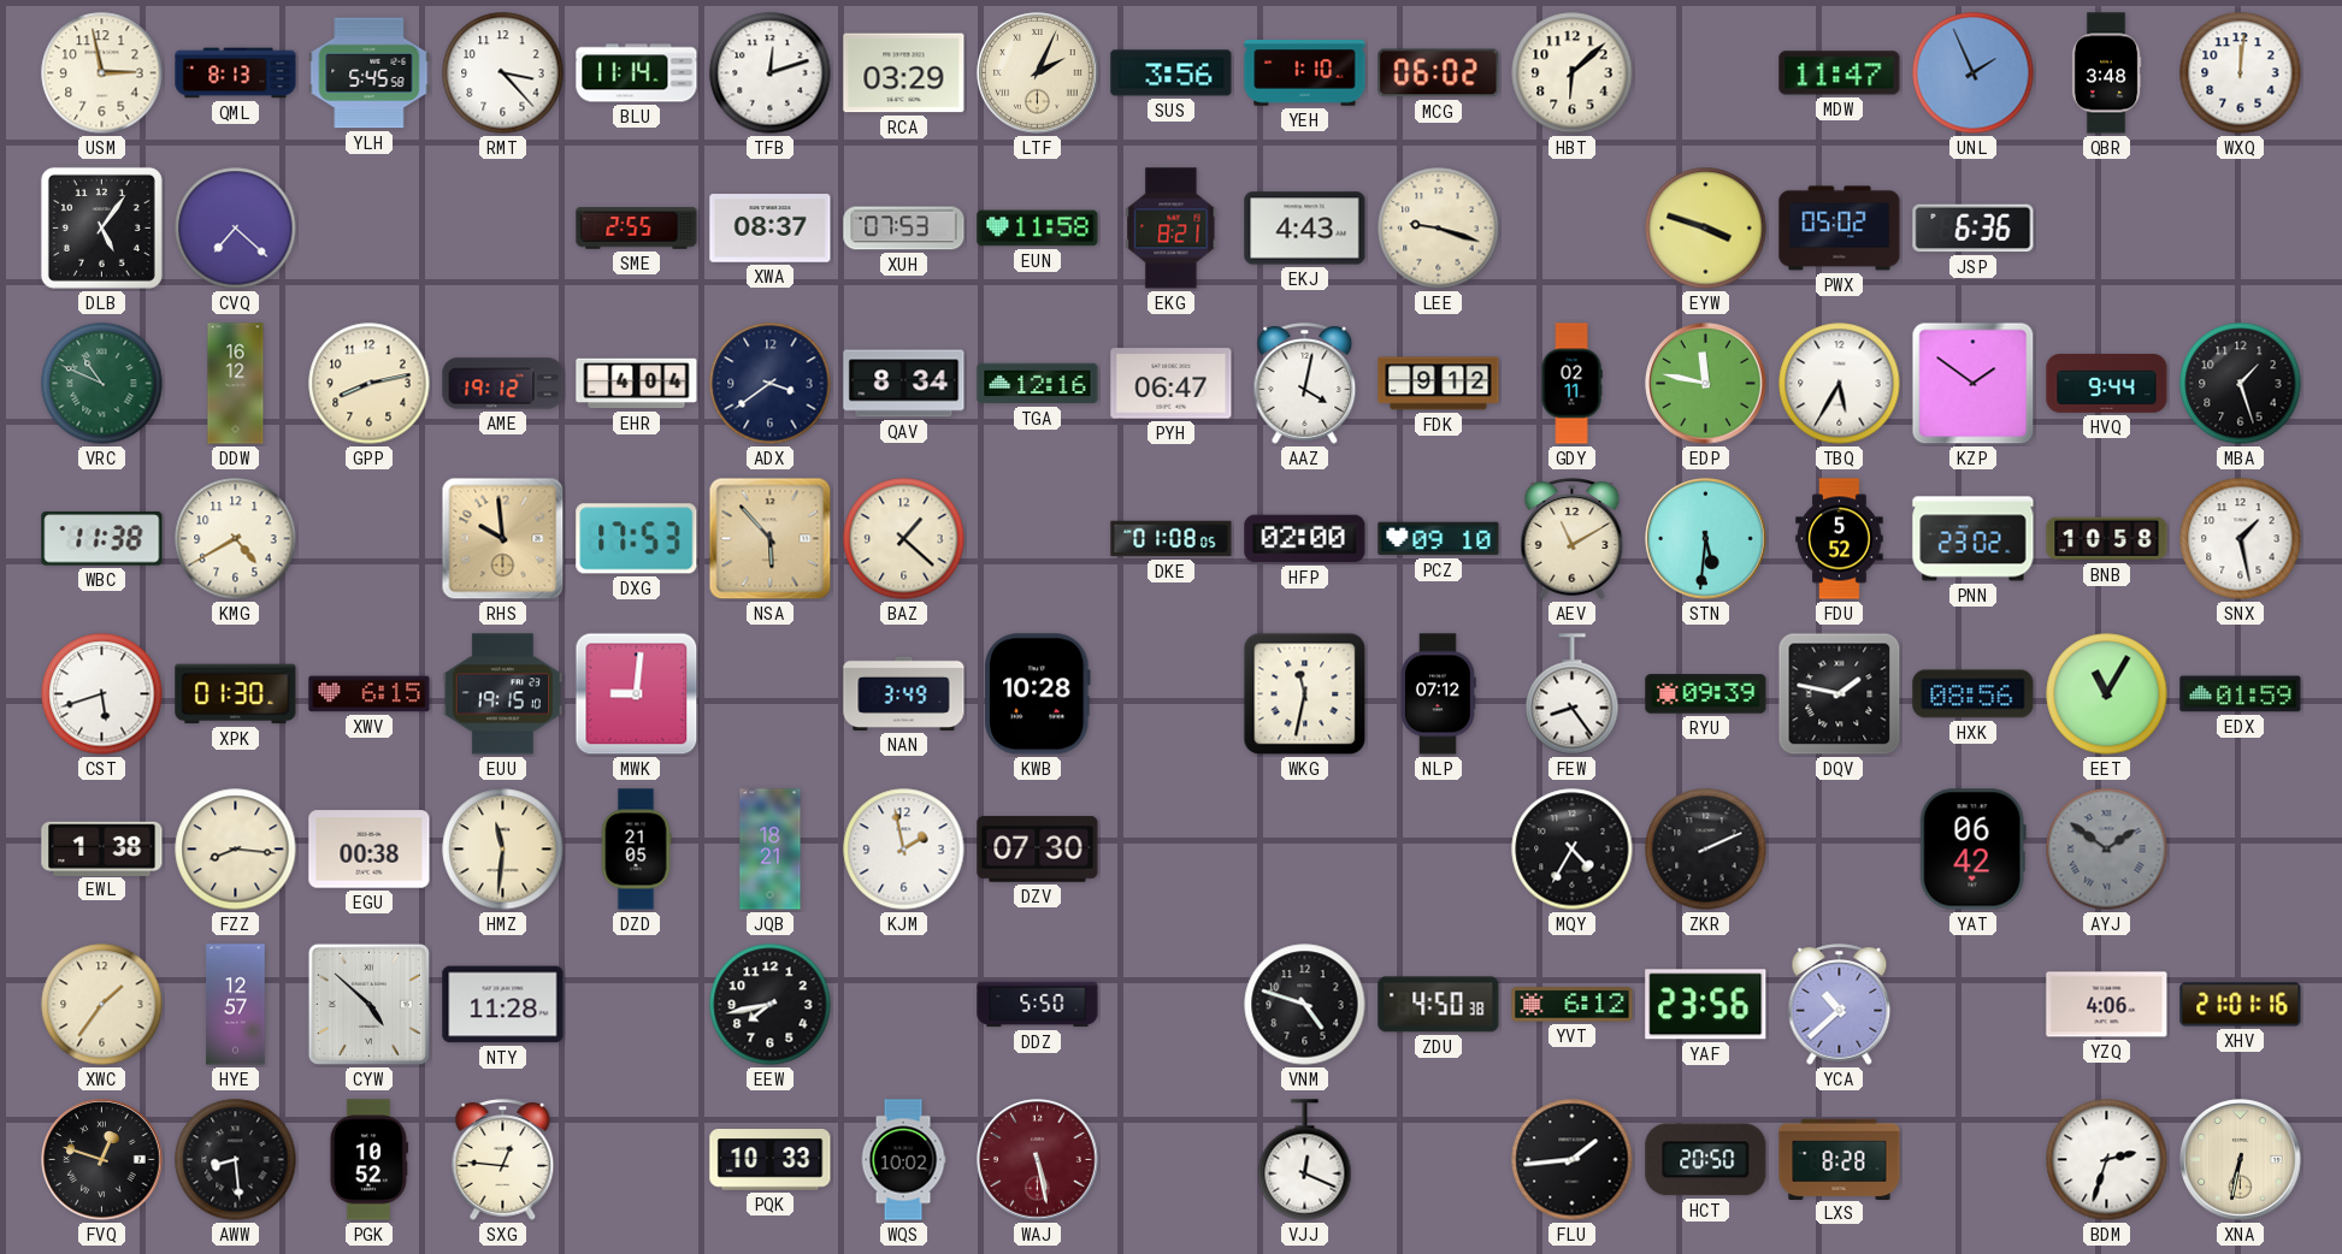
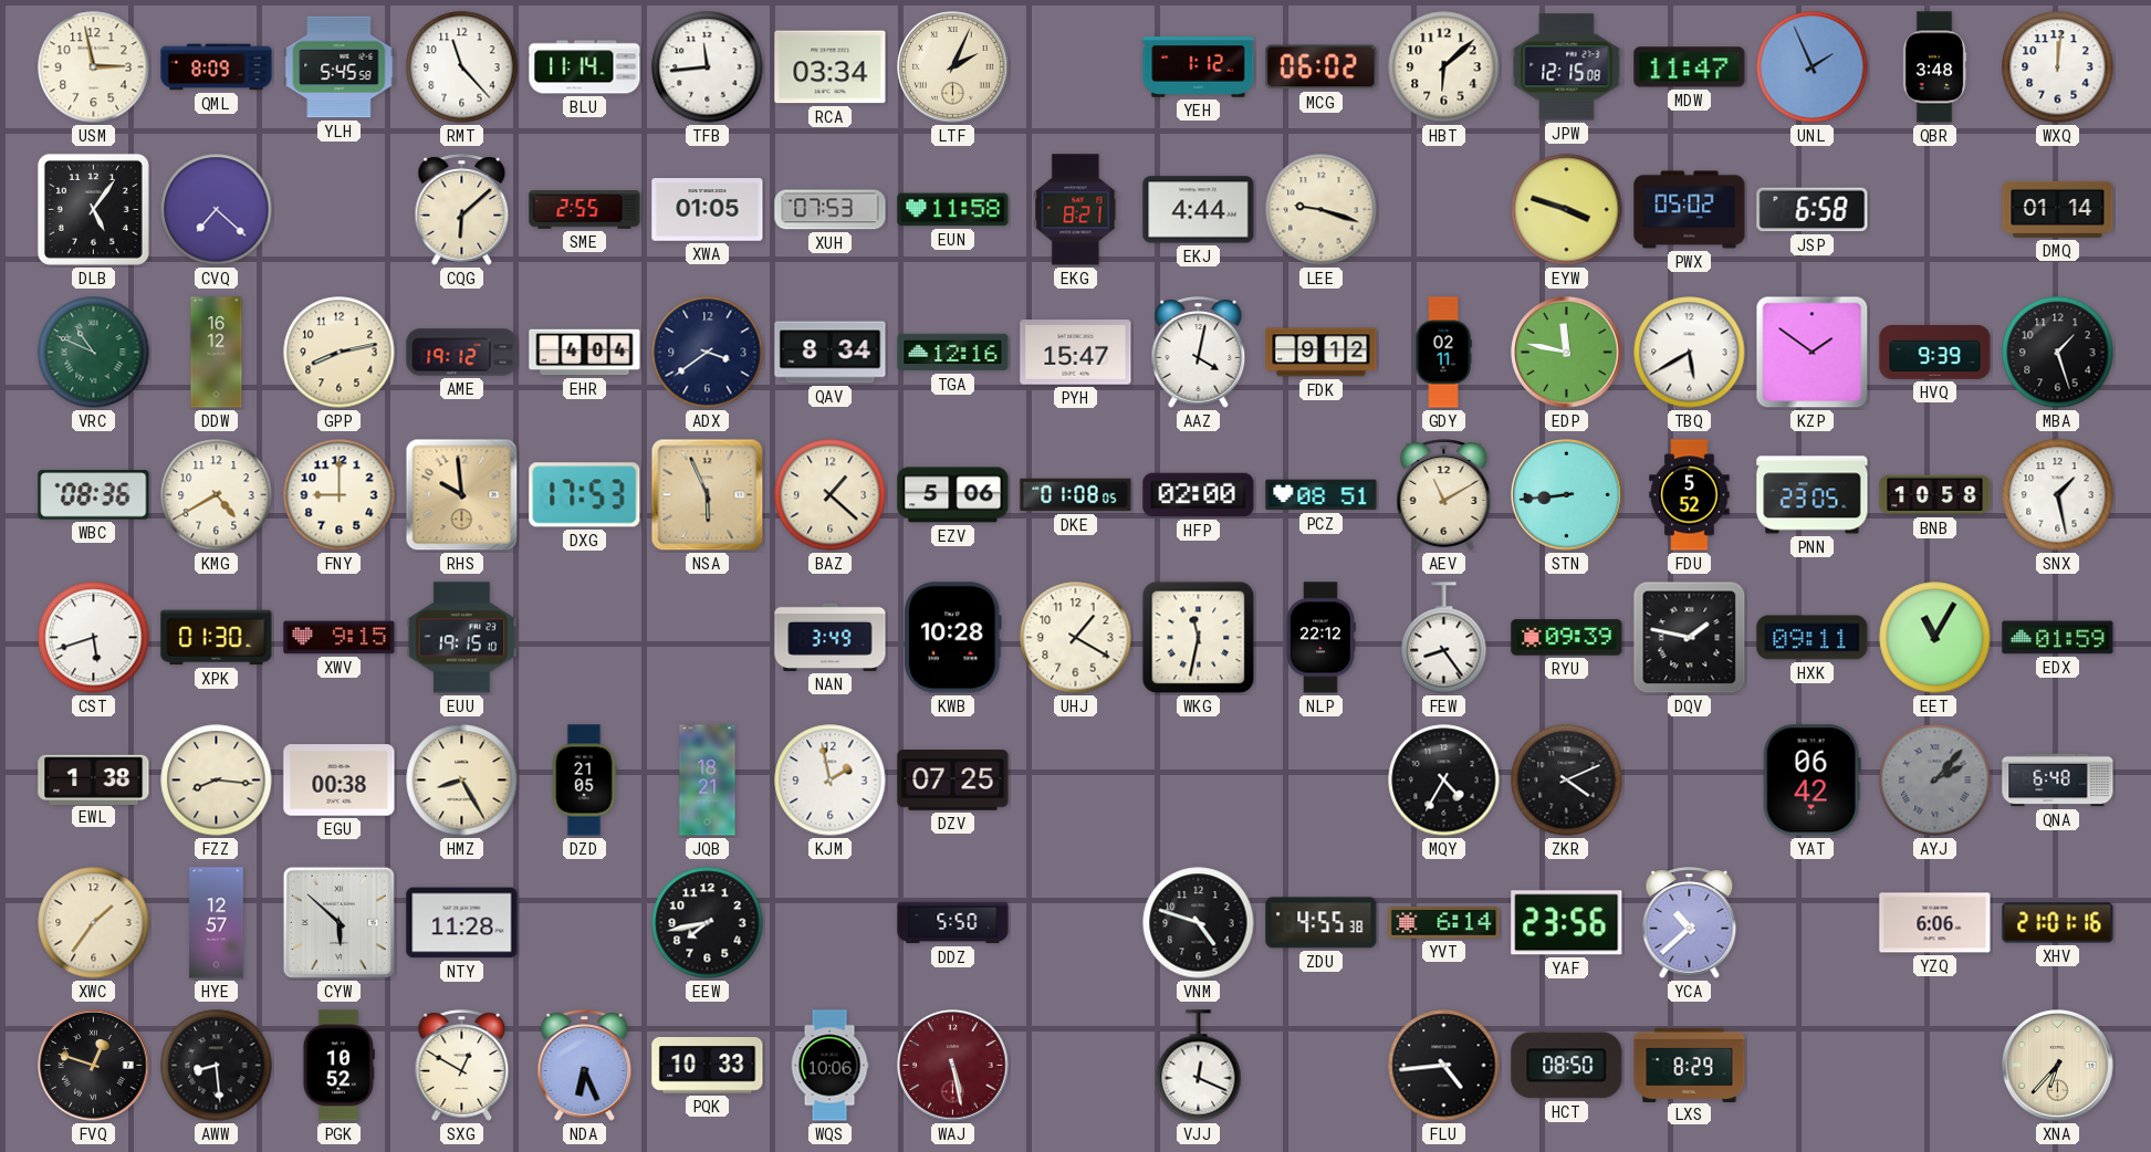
QML: 8:13 -> 8:09
RMT: 3:23 -> 11:23
TFB: 12:12 -> 11:44
RCA: 03:29 -> 03:34
SUS: 3:56 -> none
YEH: 1:10 -> 1:12
JPW: none -> 12:15
CQG: none -> 6:08
XWA: 08:37 -> 01:05
EKJ: 4:43 -> 4:44
JSP: 6:36 -> 6:58
DMQ: none -> 01:14
PYH: 06:47 -> 15:47
TBQ: 5:35 -> 5:40
HVQ: 9:44 -> 9:39
WBC: 11:38 -> 08:36
FNY: none -> 9:00
NSA: 5:53 -> 5:56
EZV: none -> 5:06
PCZ: 09:10 -> 08:51
STN: 5:31 -> 8:44
PNN: 23:02 -> 23:05
XWV: 6:15 -> 9:15
MWK: 9:01 -> none
UHJ: none -> 1:20
NLP: 07:12 -> 22:12
HXK: 08:56 -> 09:11
HMZ: 11:31 -> 8:25
DZV: 07:30 -> 07:25
ZKR: 2:11 -> 4:11
AYJ: 1:51 -> 2:07
QNA: none -> 6:48
CYW: 4:52 -> 5:52
ZDU: 4:50 -> 4:55
YVT: 6:12 -> 6:14
YZQ: 4:06 -> 6:06
SXG: 12:46 -> 12:50
NDA: none -> 6:26
WQS: 10:02 -> 10:06
FLU: 1:44 -> 4:44
HCT: 20:50 -> 08:50
LXS: 8:28 -> 8:29
BDM: 2:33 -> none
XNA: 6:32 -> 6:37
